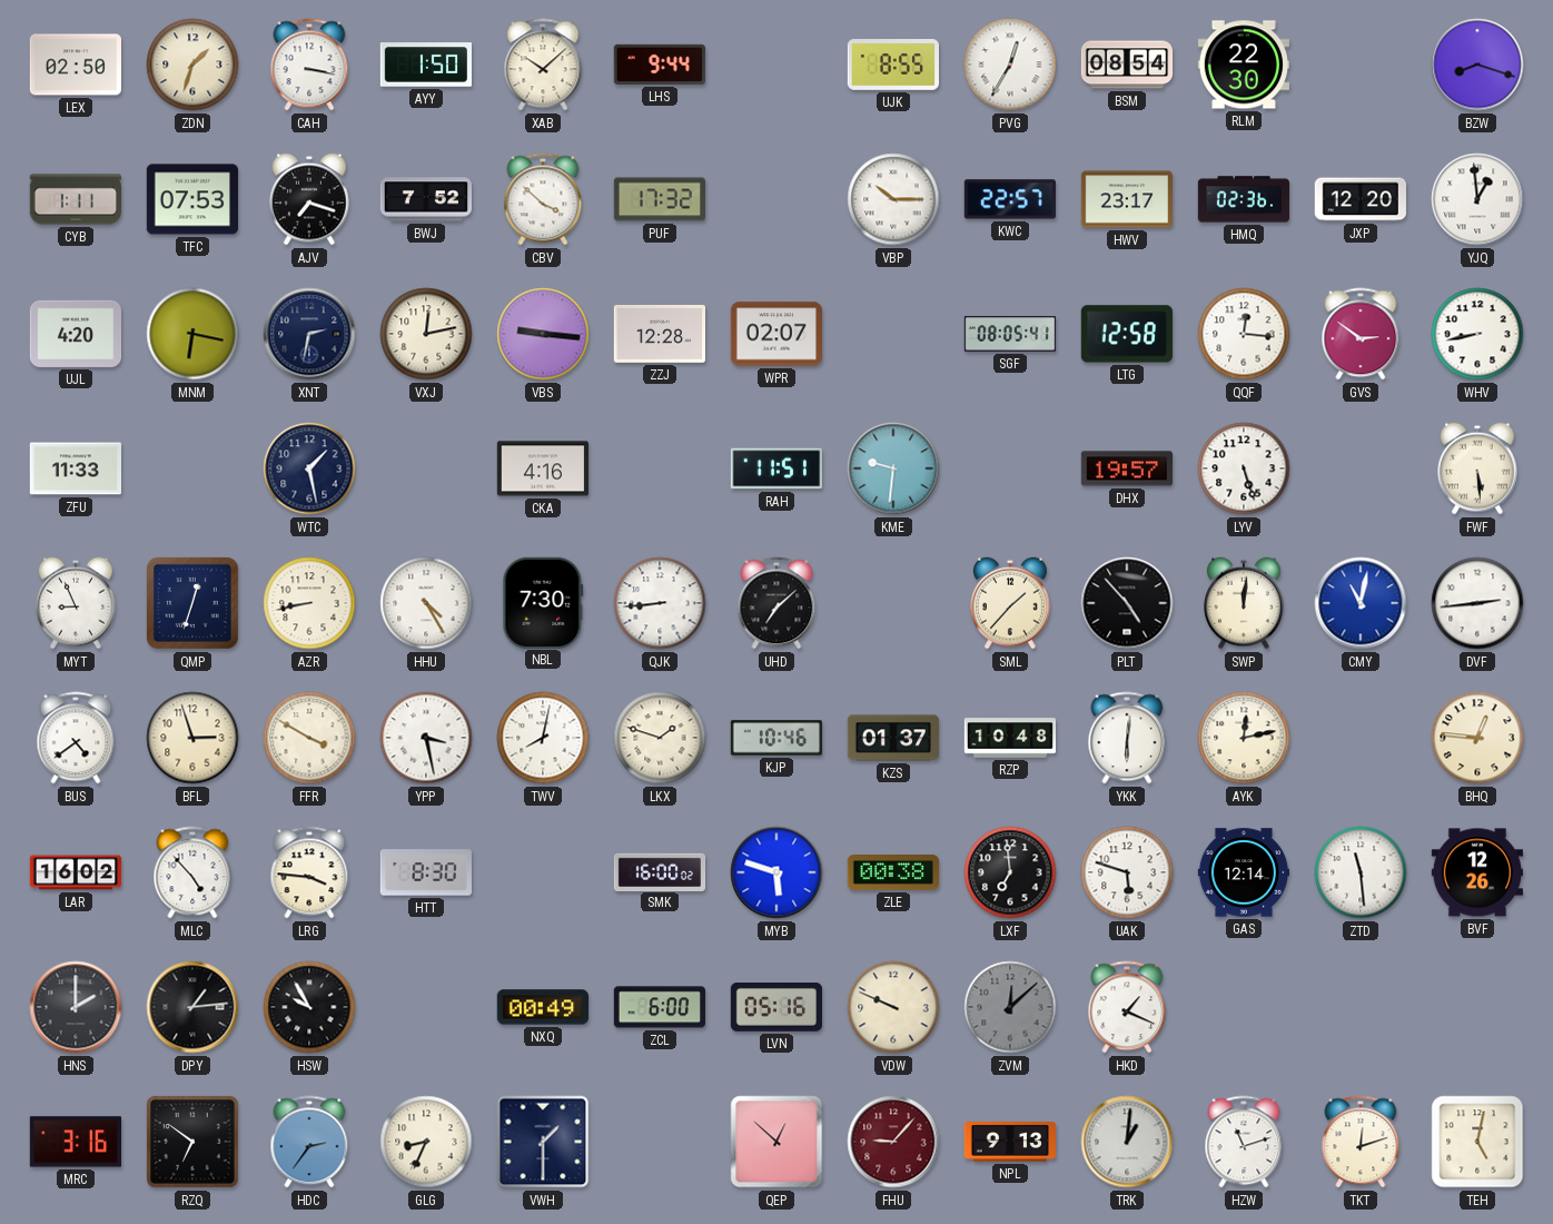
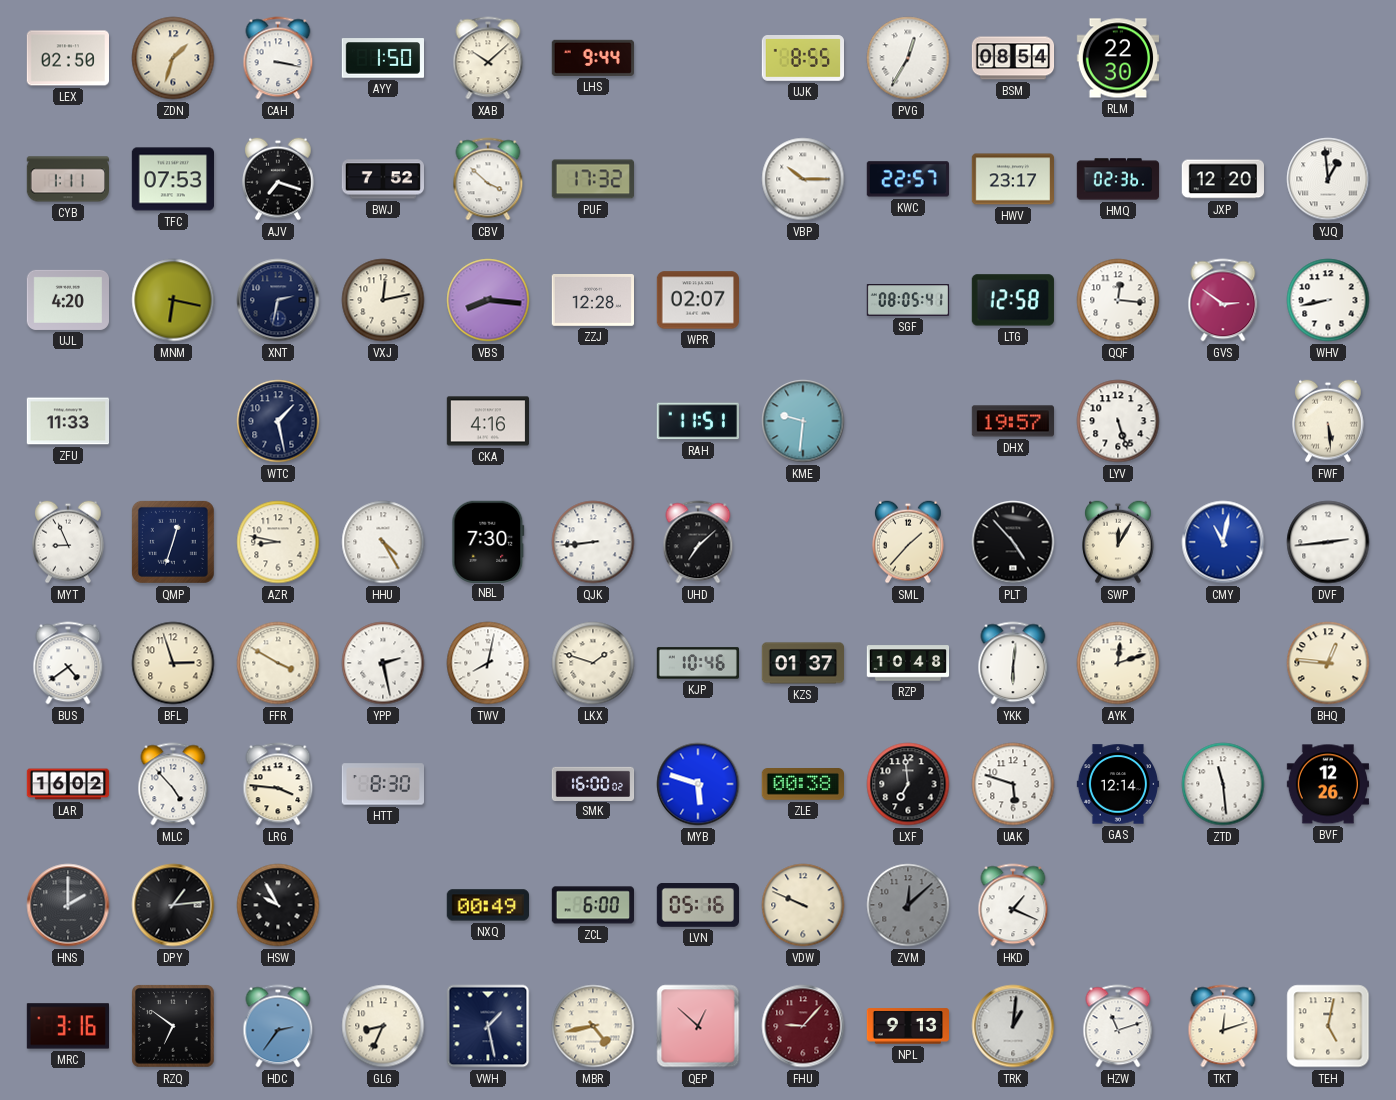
BZW: 8:18 -> none
VBS: 9:16 -> 8:16
AZR: 8:43 -> 8:47
SWP: 12:01 -> 12:05
YPP: 3:28 -> 2:28
AYK: 12:13 -> 12:12
VWH: 1:30 -> 1:28
MBR: none -> 4:43
